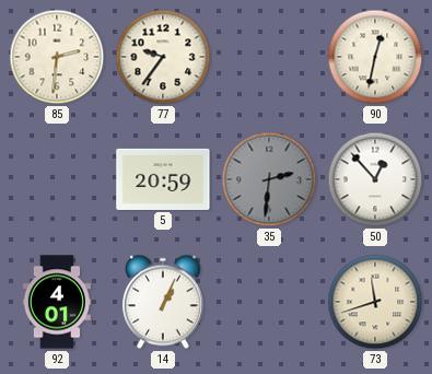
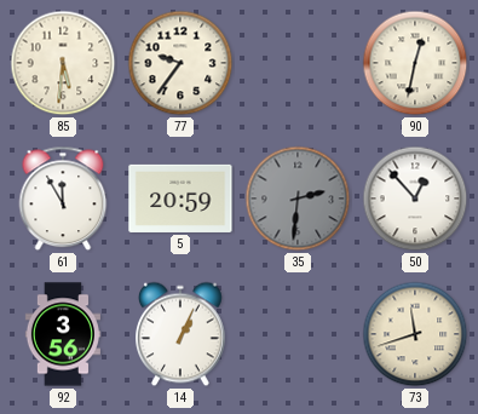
85: 2:31 -> 5:31
61: none -> 11:55
92: 4:01 -> 3:56
